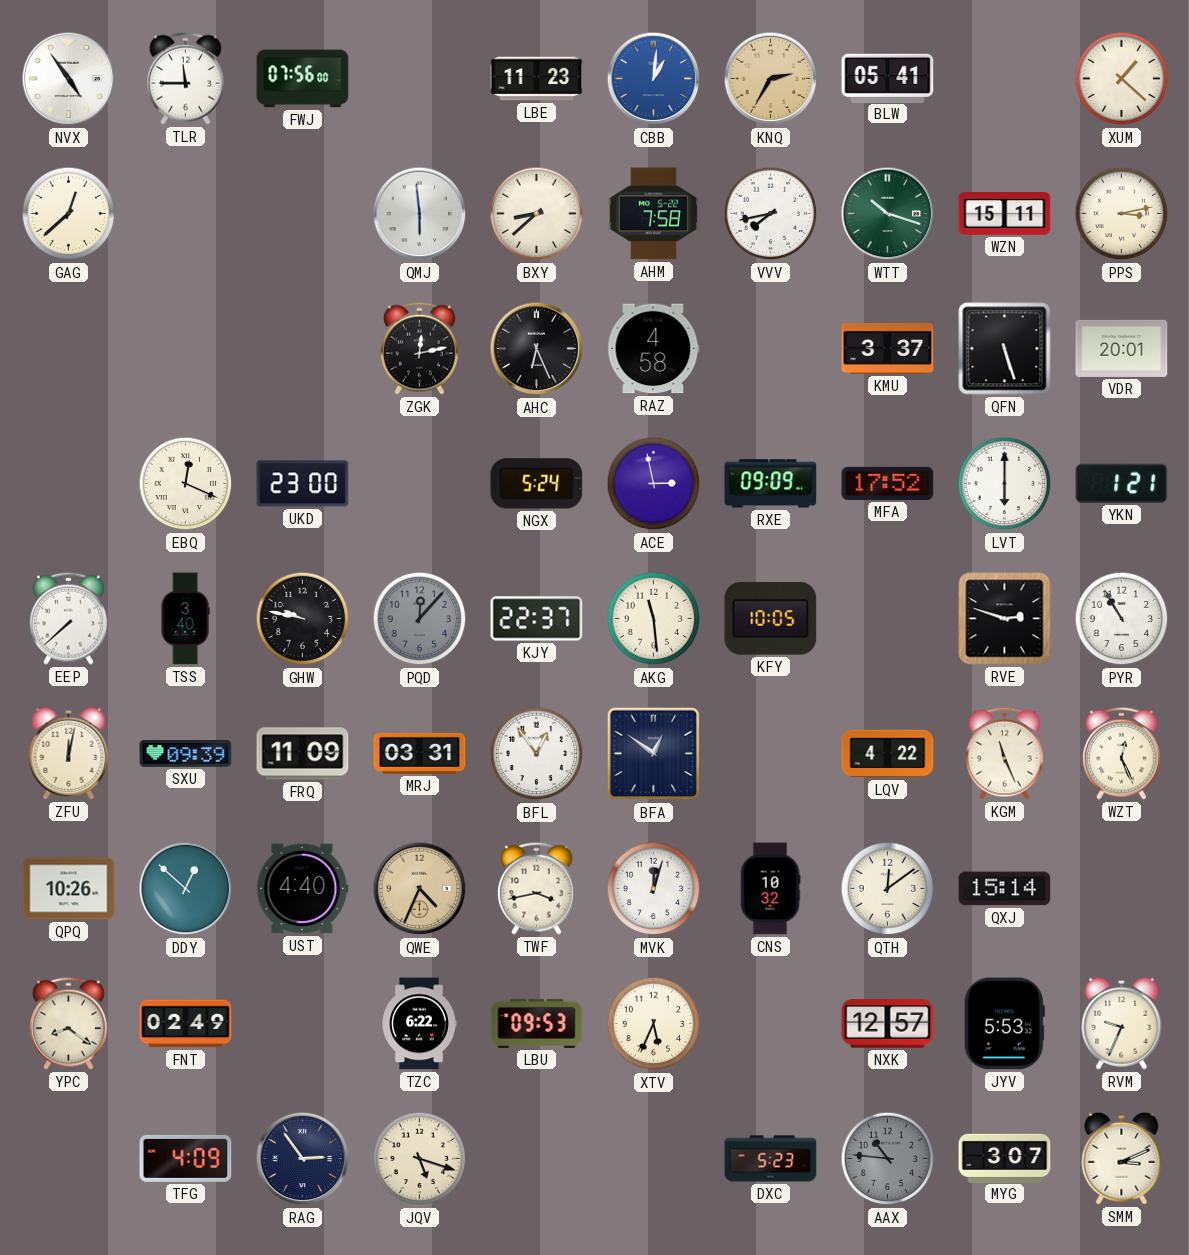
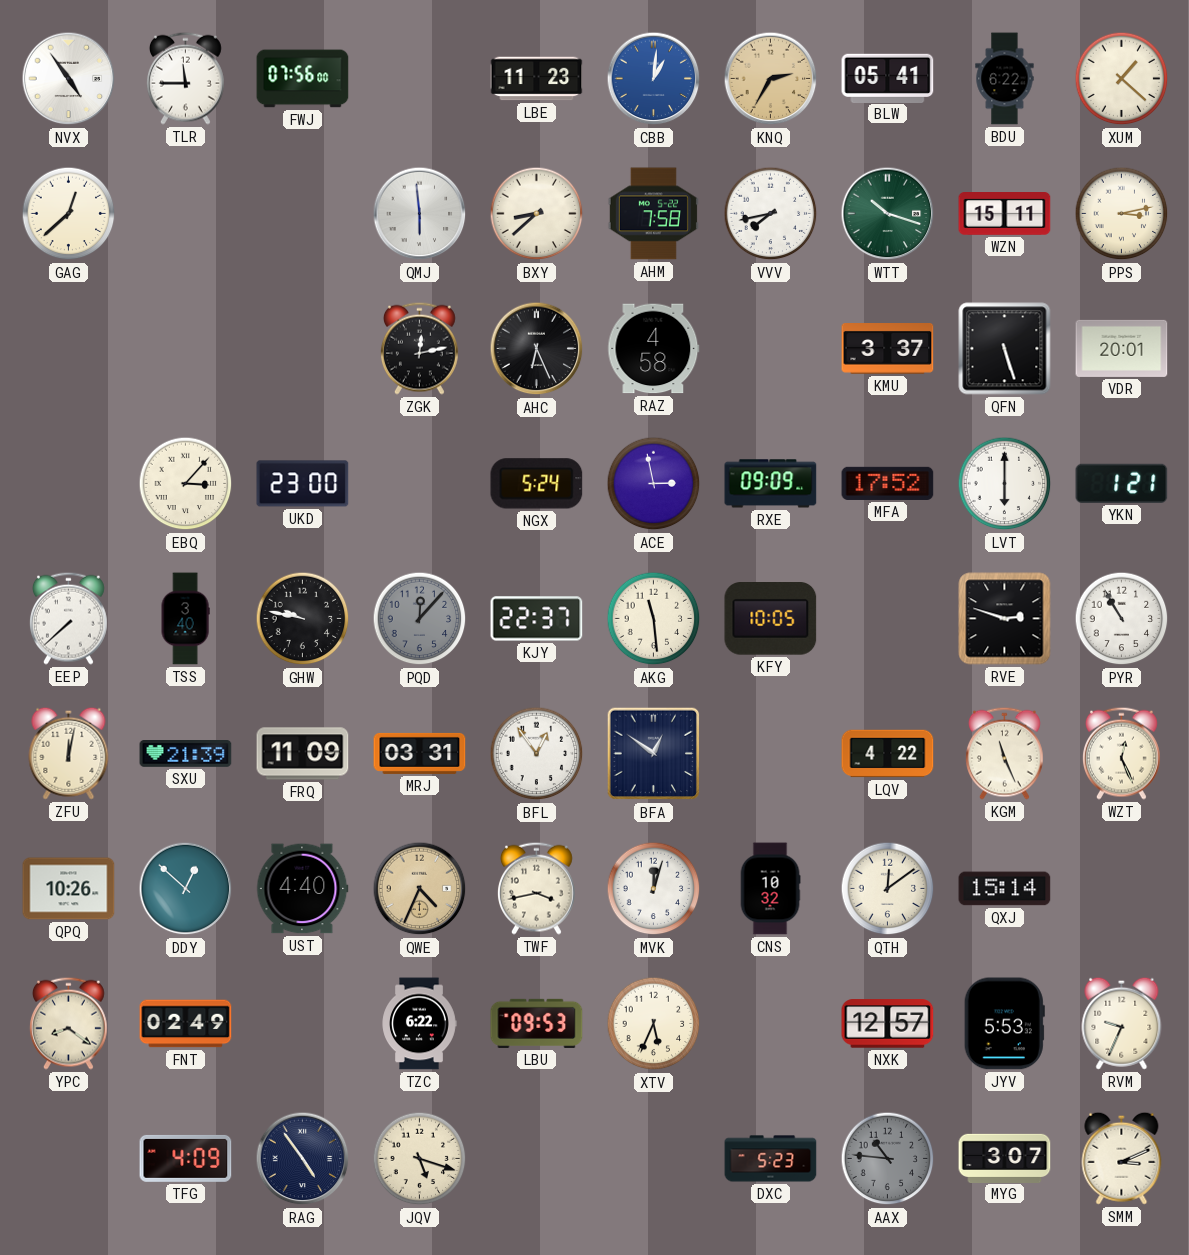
BDU: none -> 6:22
EBQ: 12:19 -> 3:07
SXU: 09:39 -> 21:39
RAG: 2:54 -> 4:54
